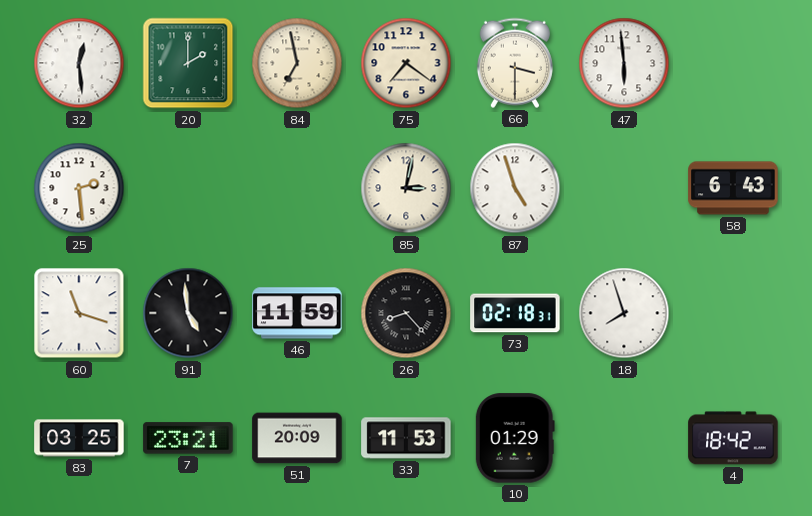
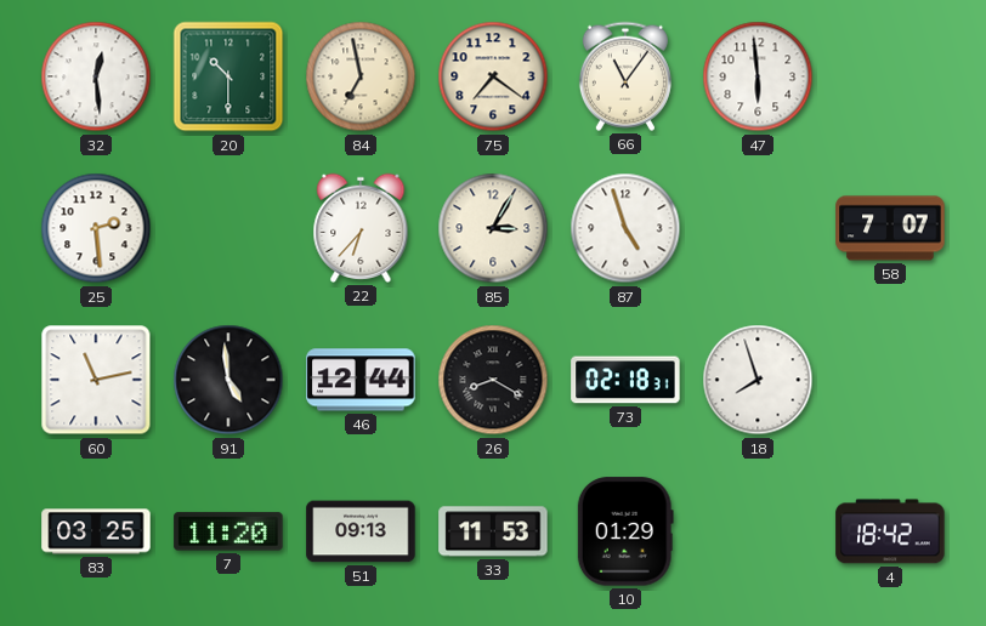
20: 2:00 -> 10:30
66: 3:30 -> 11:06
22: none -> 6:37
85: 3:02 -> 3:05
58: 6:43 -> 7:07
60: 11:18 -> 11:13
46: 11:59 -> 12:44
26: 8:23 -> 8:20
7: 23:21 -> 11:20
51: 20:09 -> 09:13
